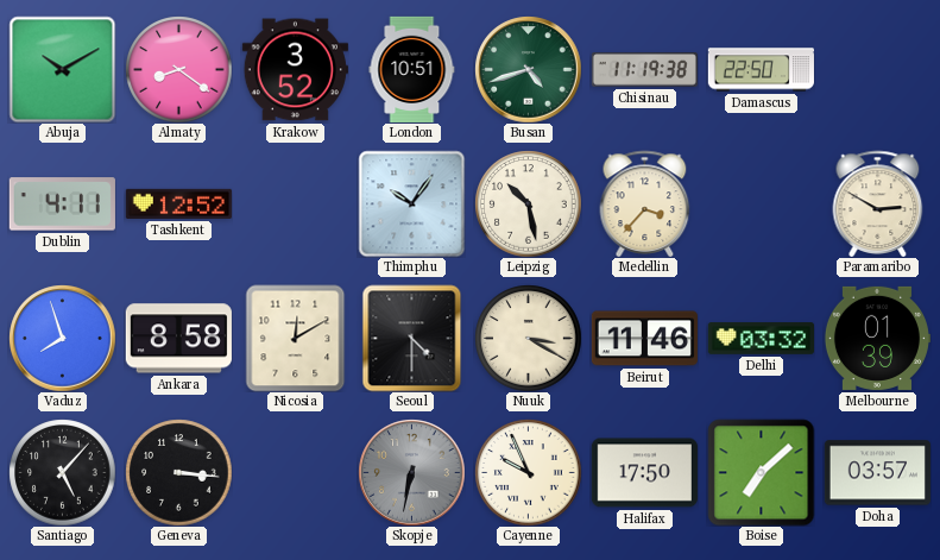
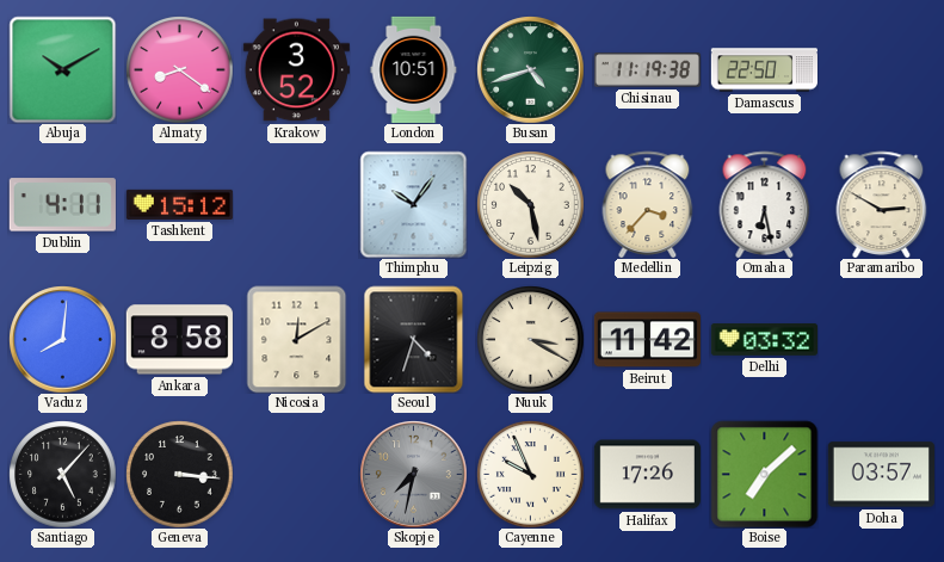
Tashkent: 12:52 -> 15:12
Omaha: none -> 6:28
Vaduz: 7:57 -> 8:01
Seoul: 4:30 -> 4:33
Beirut: 11:46 -> 11:42
Melbourne: 01:39 -> none
Skopje: 6:32 -> 7:32
Halifax: 17:50 -> 17:26
